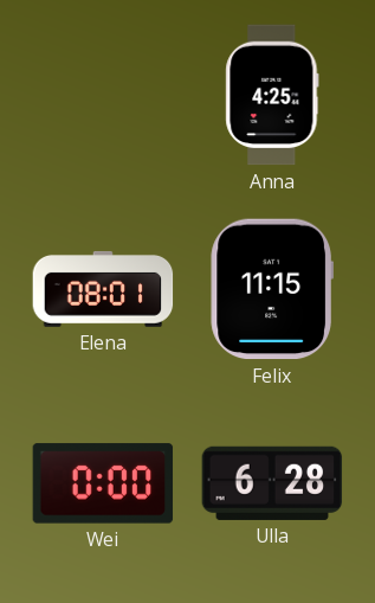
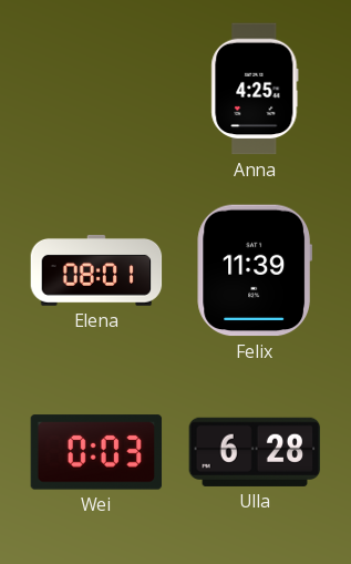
Felix: 11:15 -> 11:39
Wei: 0:00 -> 0:03
